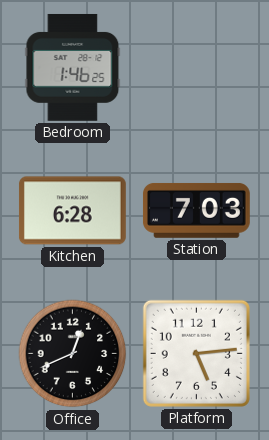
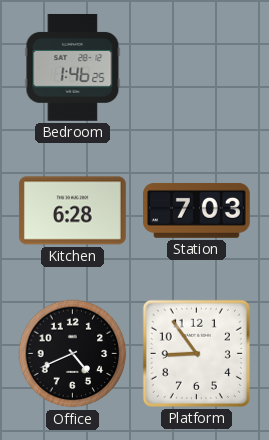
Office: 12:41 -> 4:41
Platform: 5:14 -> 8:54
